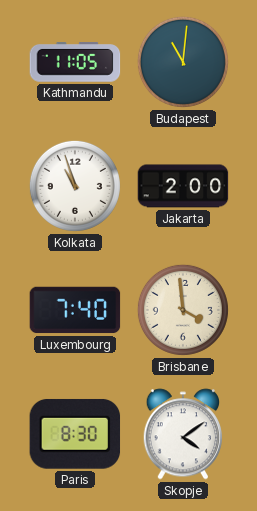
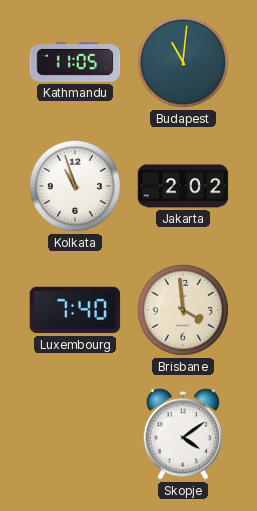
Jakarta: 2:00 -> 2:02
Paris: 8:30 -> none
